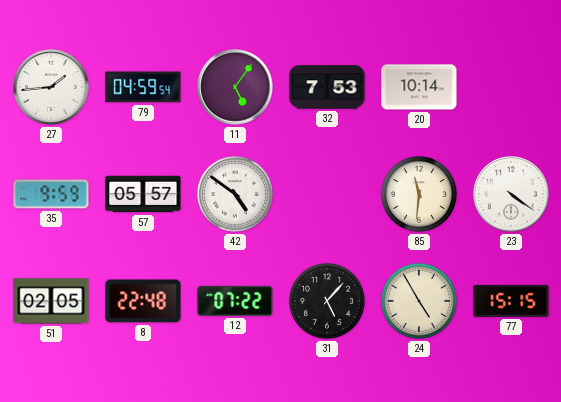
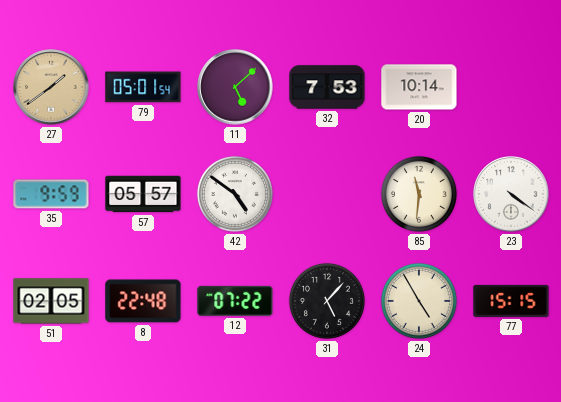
27: 1:44 -> 1:39
27 dial: white -> champagne
79: 04:59 -> 05:01
11: 5:06 -> 5:08
